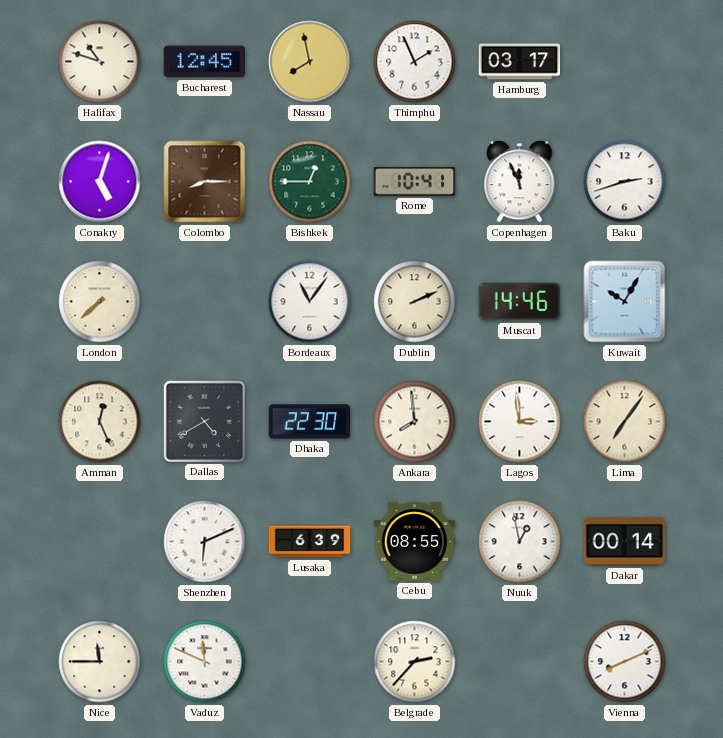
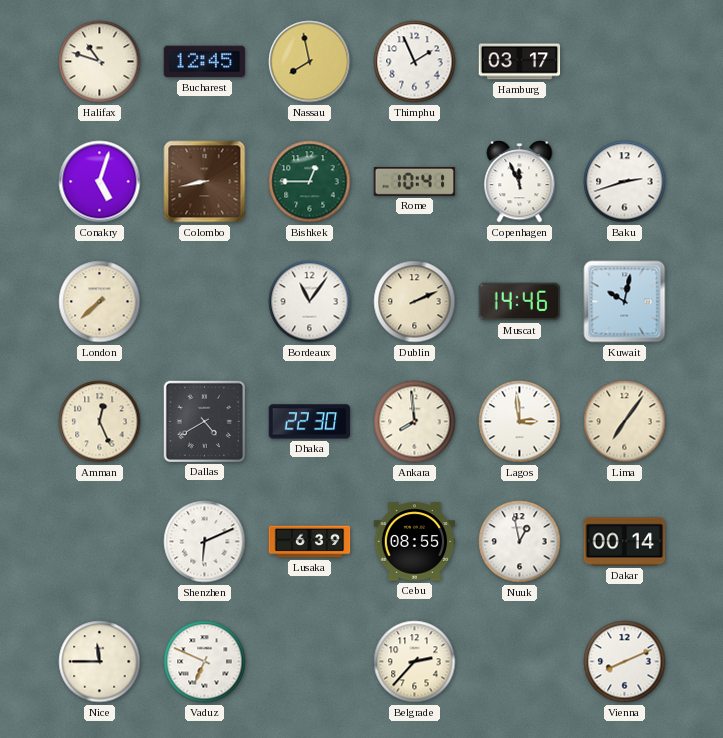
Colombo: 8:15 -> 8:43
Kuwait: 10:05 -> 10:02
Vaduz: 11:49 -> 6:49
